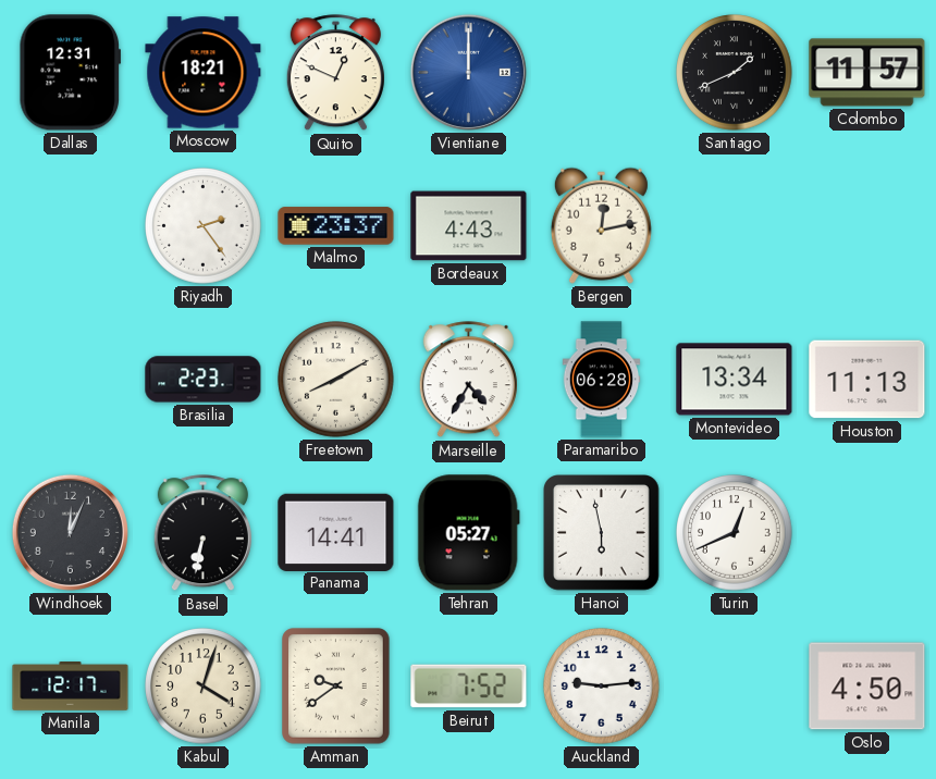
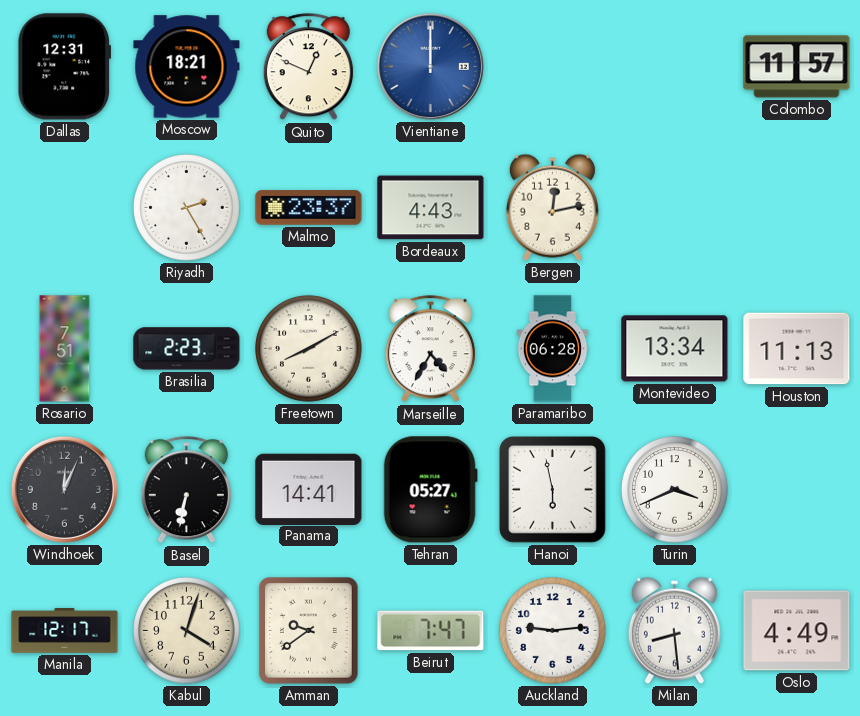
Santiago: 1:41 -> none
Riyadh: 2:24 -> 2:25
Rosario: none -> 7:51
Turin: 12:41 -> 3:41
Beirut: 7:52 -> 7:47
Milan: none -> 8:29
Oslo: 4:50 -> 4:49
